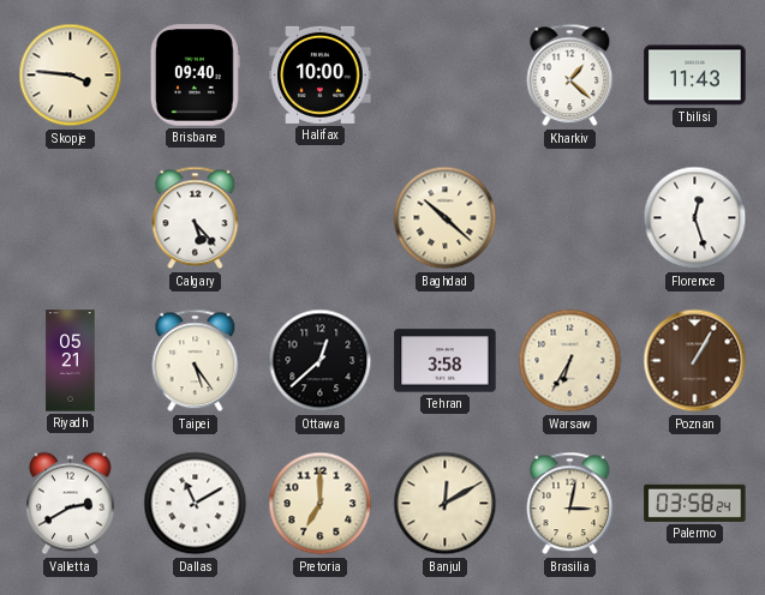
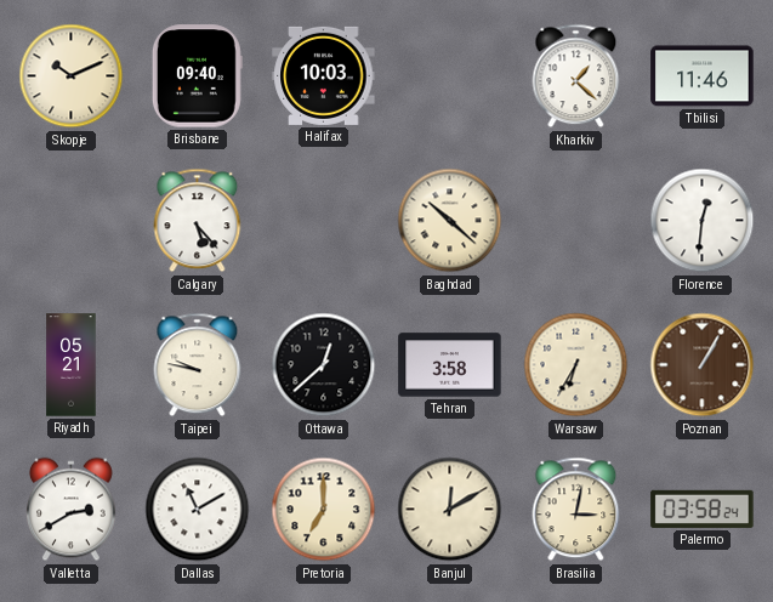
Skopje: 3:46 -> 10:11
Halifax: 10:00 -> 10:03
Tbilisi: 11:43 -> 11:46
Florence: 12:27 -> 12:31
Taipei: 5:24 -> 9:47
